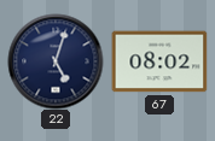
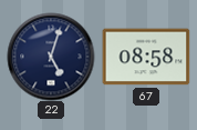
67: 08:02 -> 08:58
